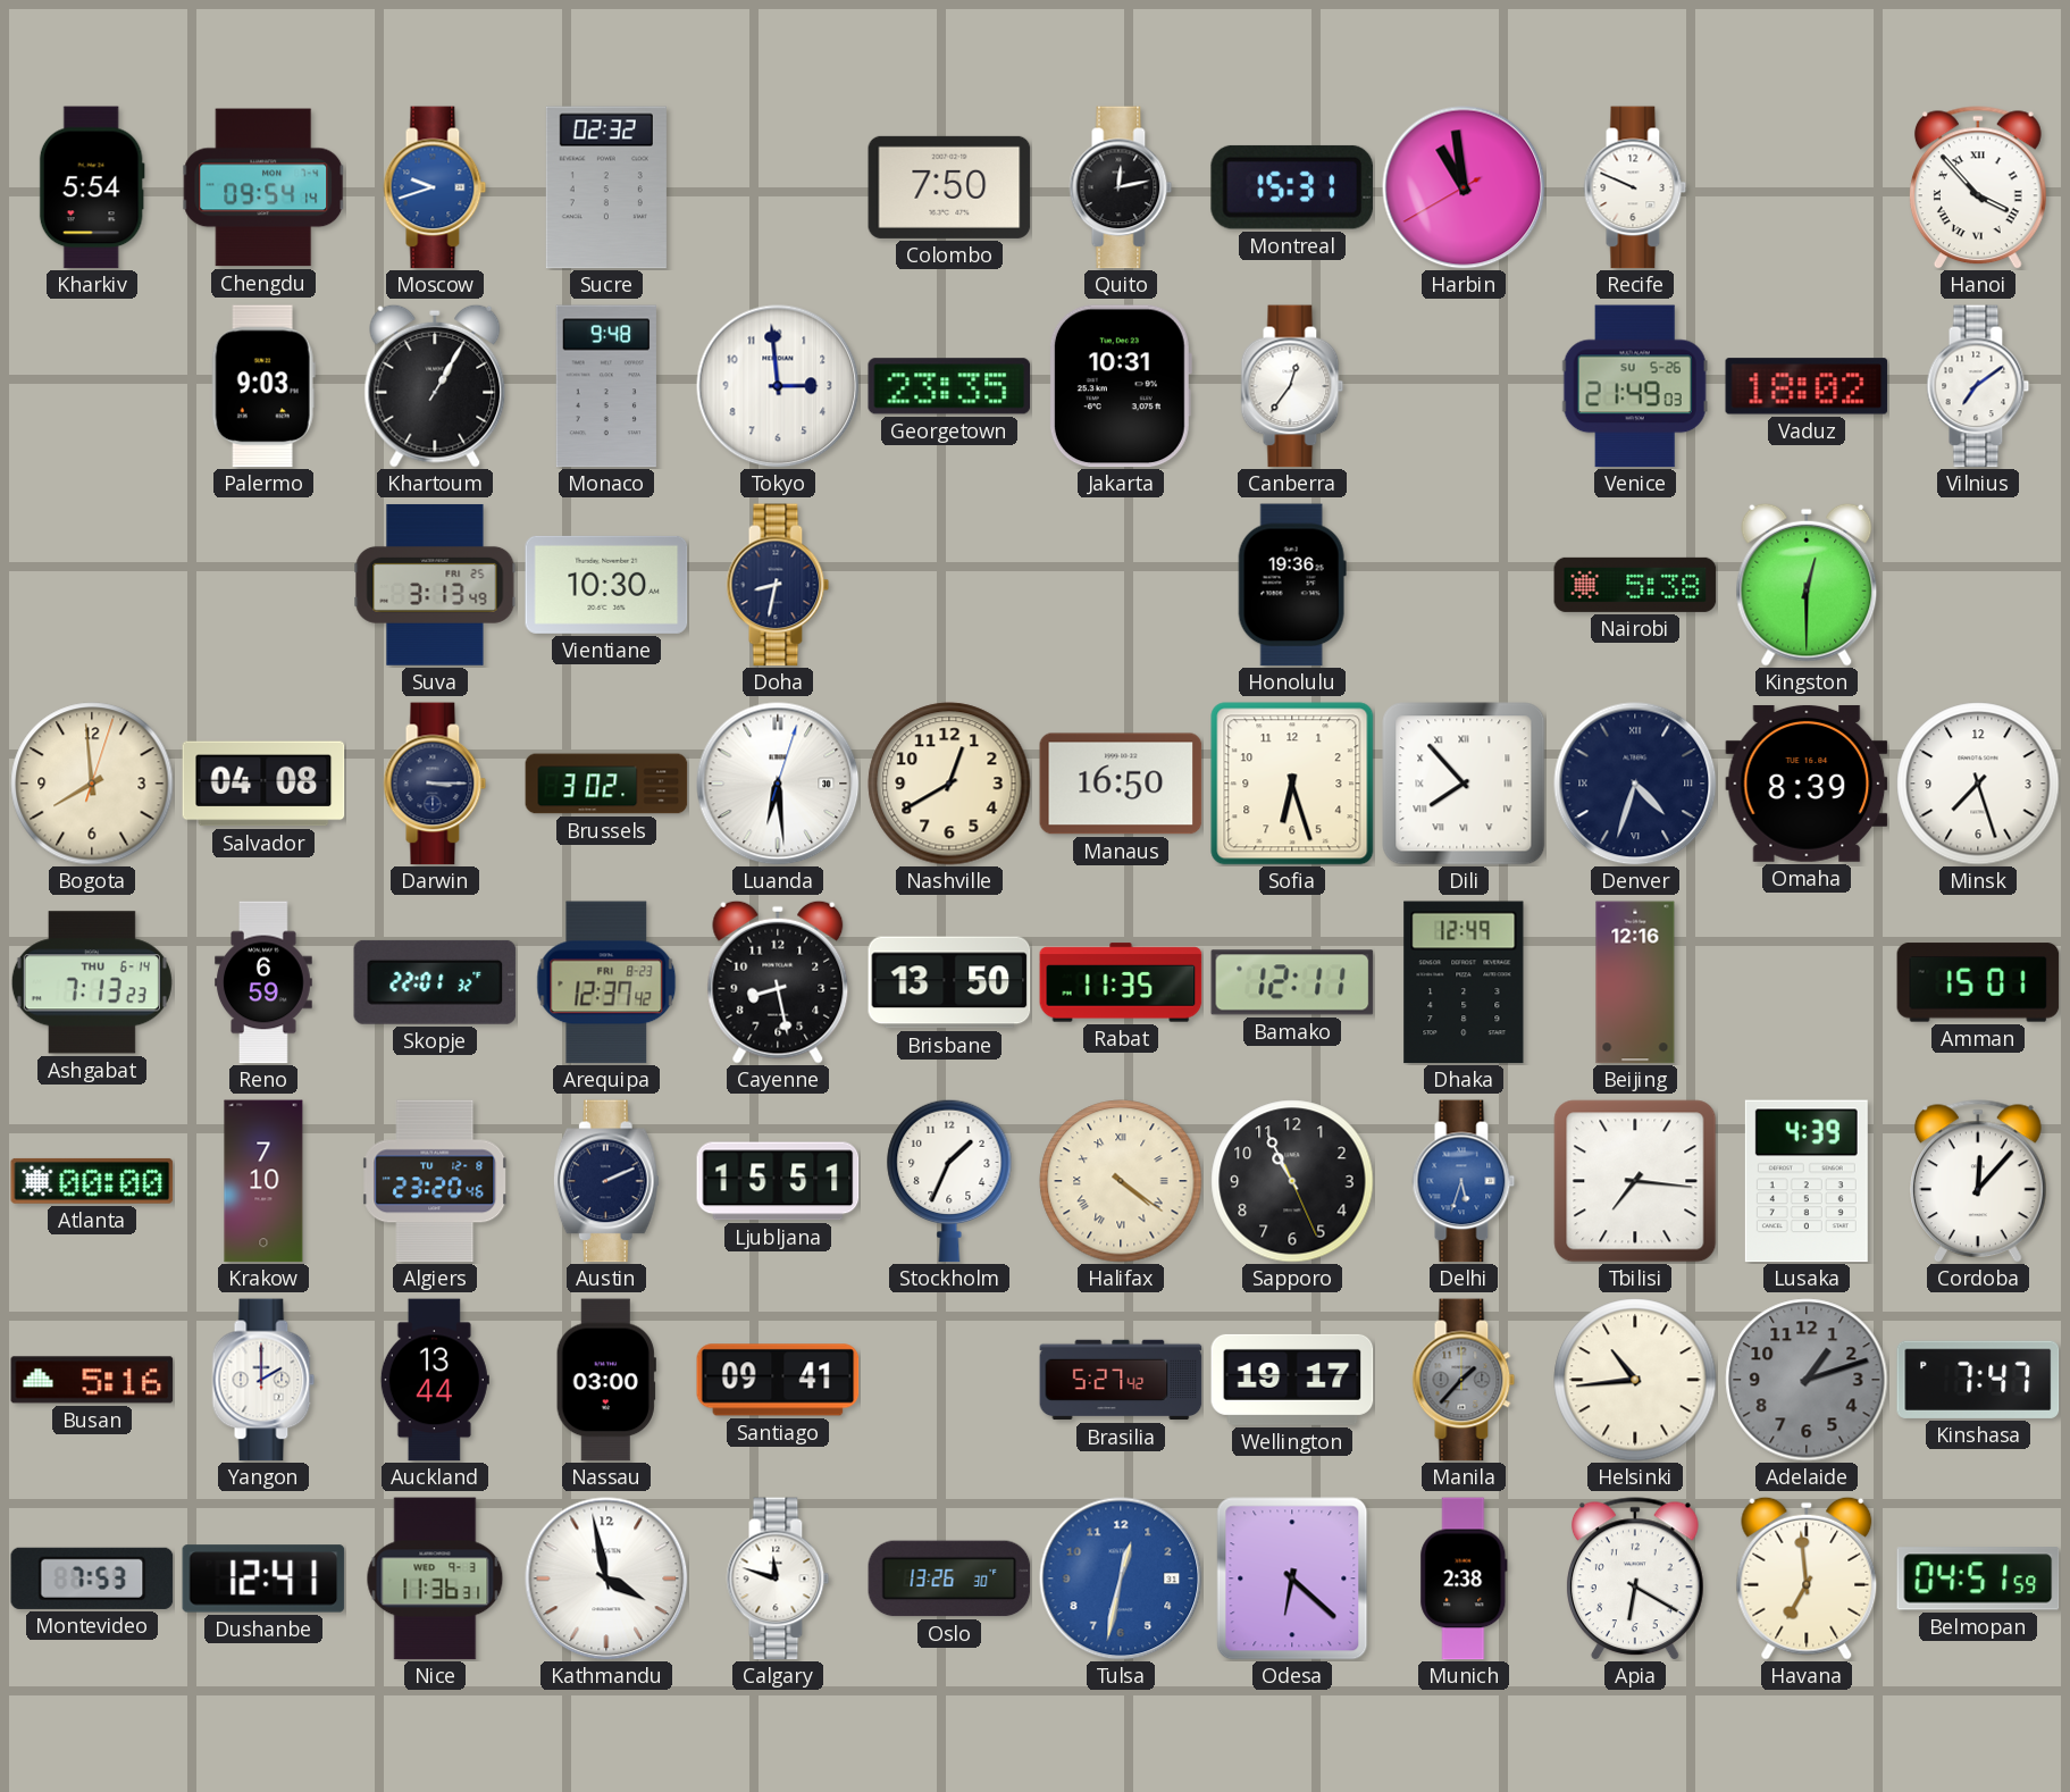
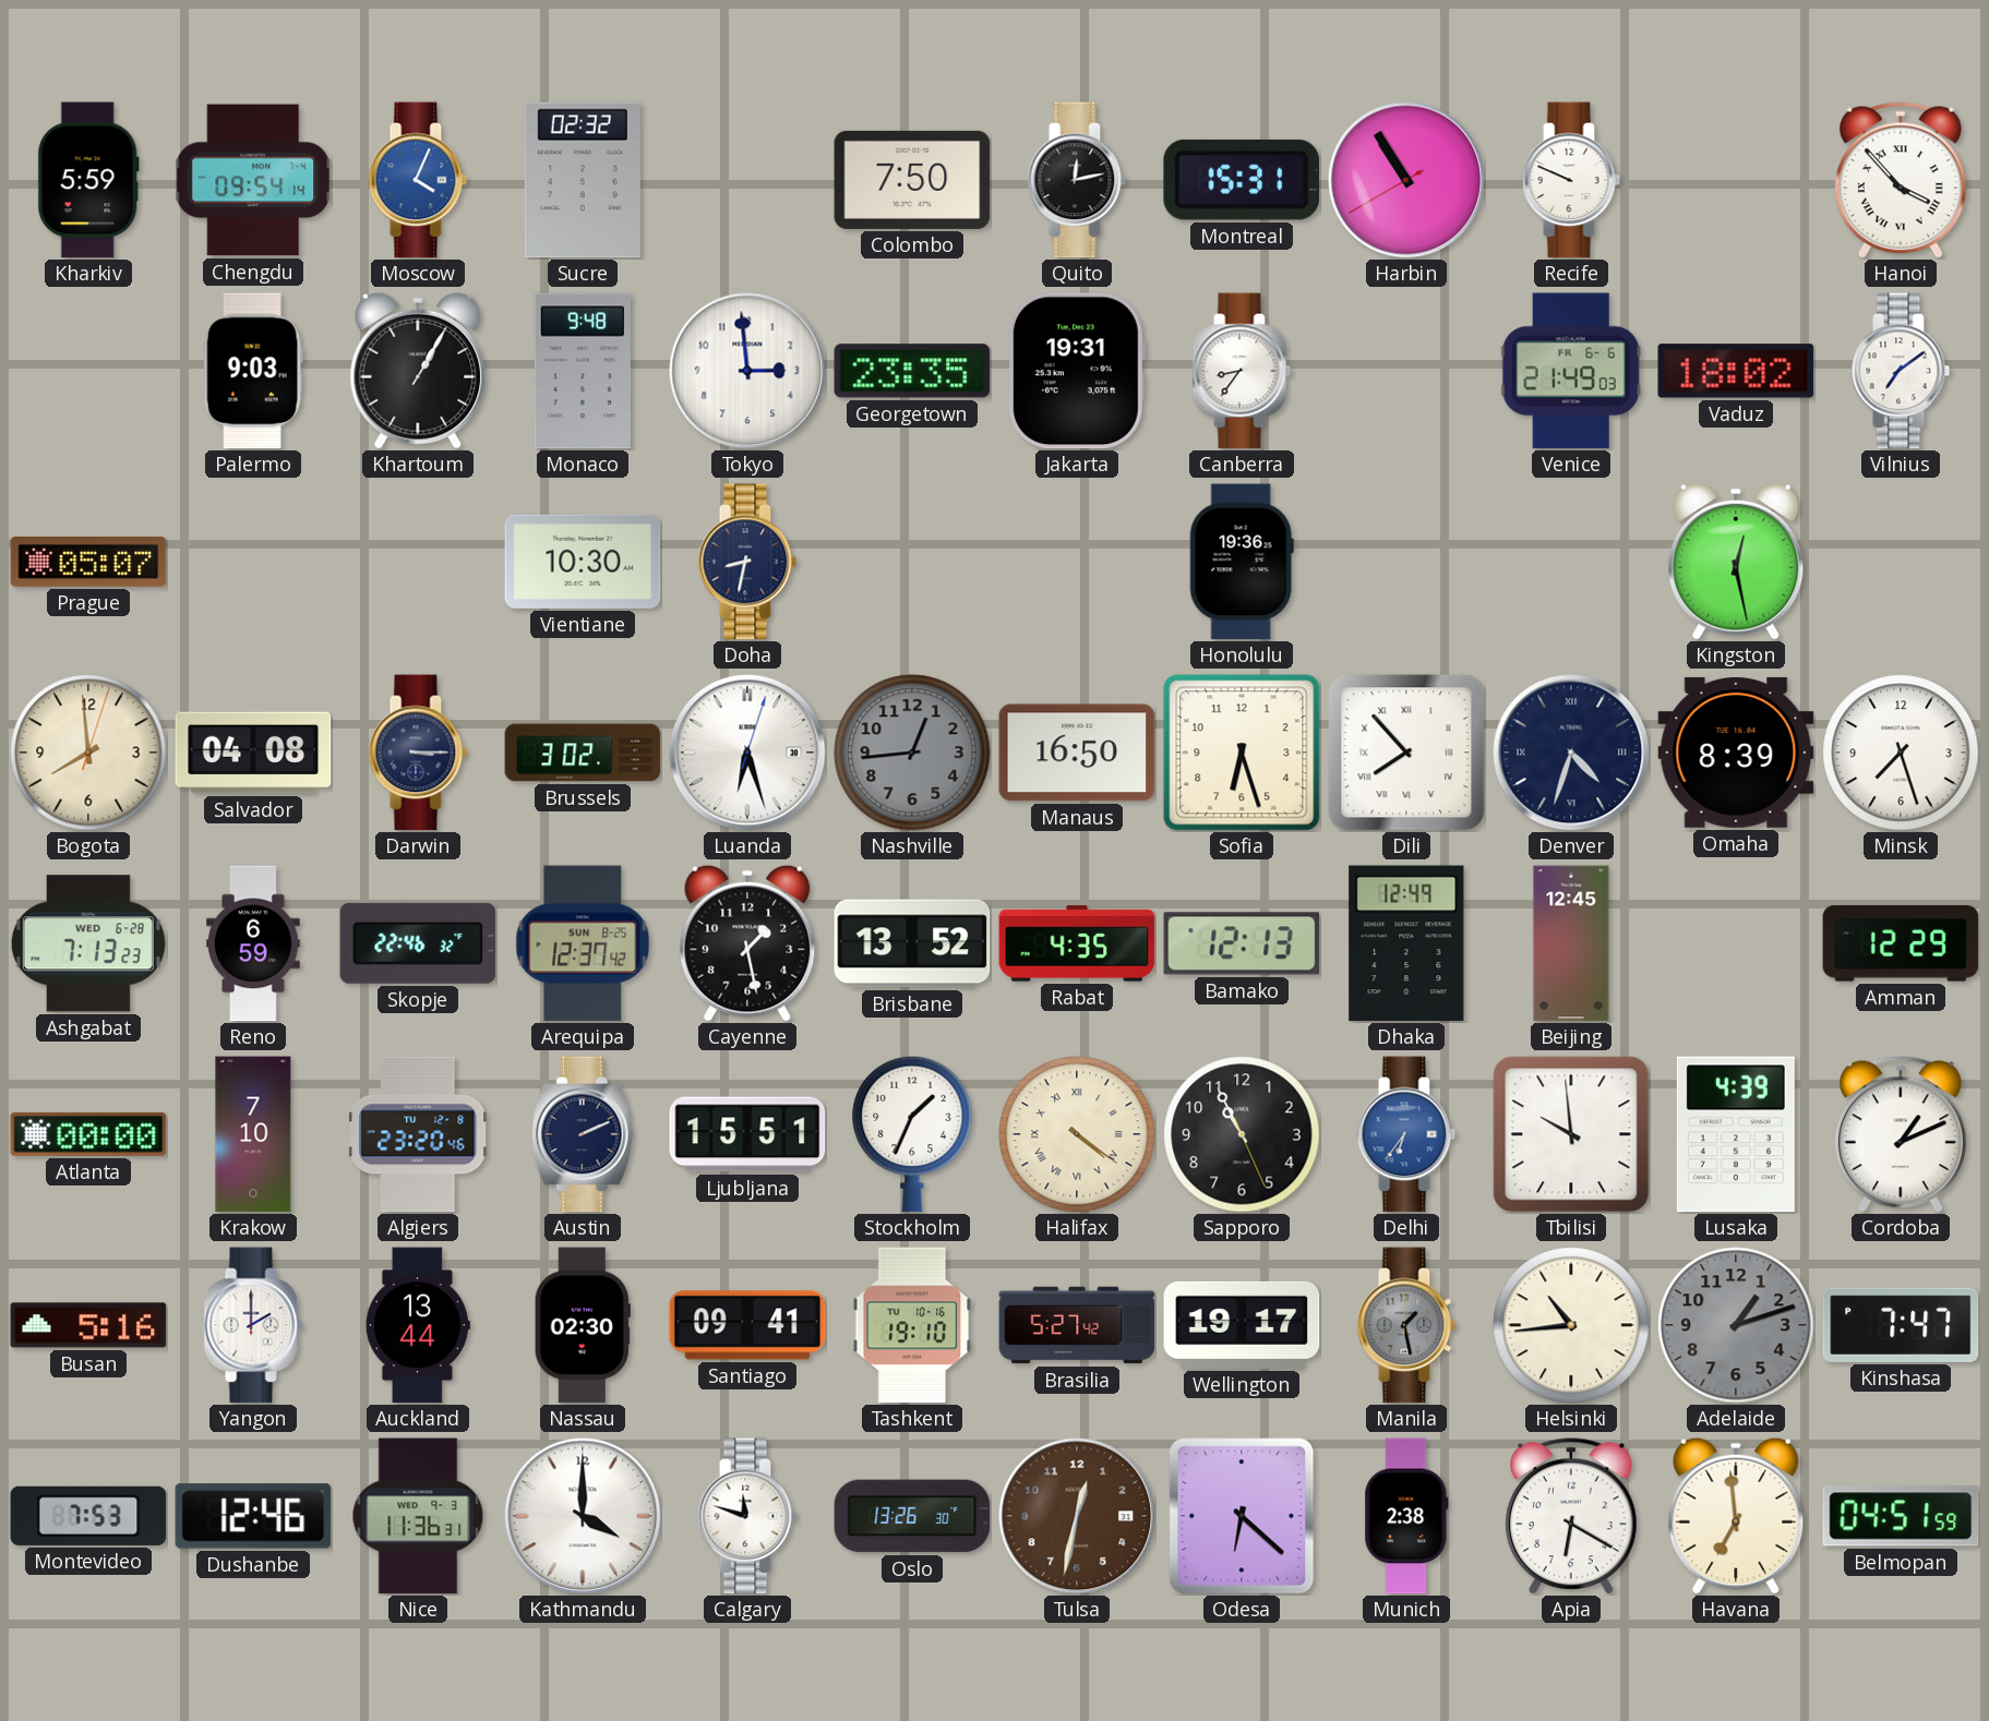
Kharkiv: 5:54 -> 5:59
Moscow: 9:42 -> 4:04
Harbin: 10:58 -> 10:54
Jakarta: 10:31 -> 19:31
Canberra: 12:36 -> 8:36
Venice date: SU 5-26 -> FR 6-6
Prague: none -> 05:07
Suva: 3:13 -> none
Nairobi: 5:38 -> none
Kingston: 12:30 -> 12:28
Luanda: 6:29 -> 6:27
Nashville: 12:40 -> 12:44
Nashville dial: cream -> grey
Ashgabat date: THU 6-14 -> WED 6-28
Skopje: 22:01 -> 22:46
Arequipa date: FRI 8-23 -> SUN 8-25
Cayenne: 8:28 -> 1:28
Brisbane: 13:50 -> 13:52
Rabat: 11:35 -> 4:35
Bamako: 12:11 -> 12:13
Beijing: 12:16 -> 12:45
Amman: 15:01 -> 12:29
Delhi: 5:33 -> 6:36
Tbilisi: 7:16 -> 9:59
Cordoba: 12:07 -> 1:11
Nassau: 03:00 -> 02:30
Tashkent: none -> 19:10
Manila: 1:37 -> 1:28
Dushanbe: 12:41 -> 12:46
Kathmandu: 3:58 -> 4:00
Tulsa dial: blue -> brown
